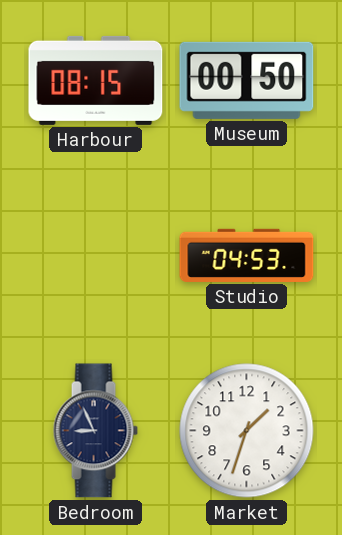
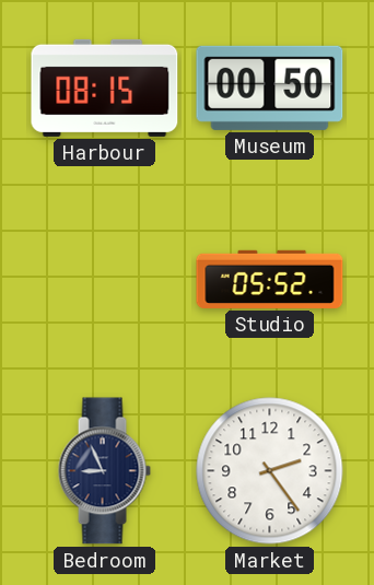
Studio: 04:53 -> 05:52
Market: 1:33 -> 2:24
